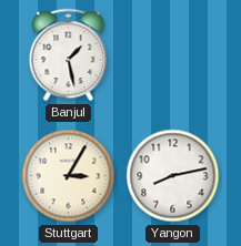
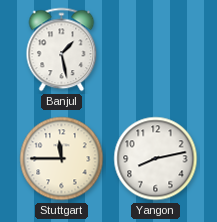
Stuttgart: 3:05 -> 11:45
